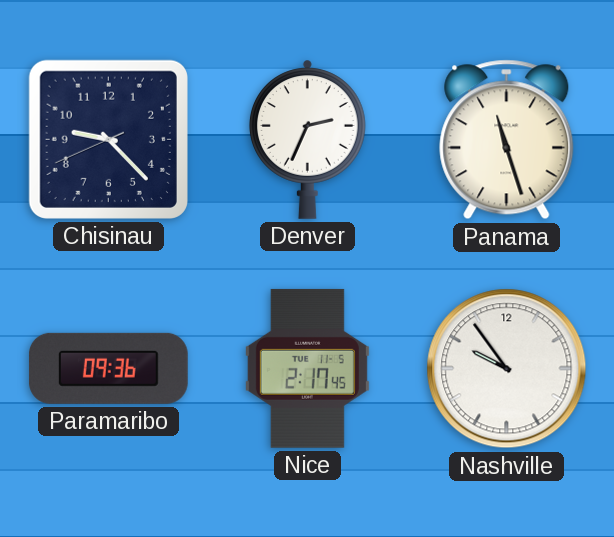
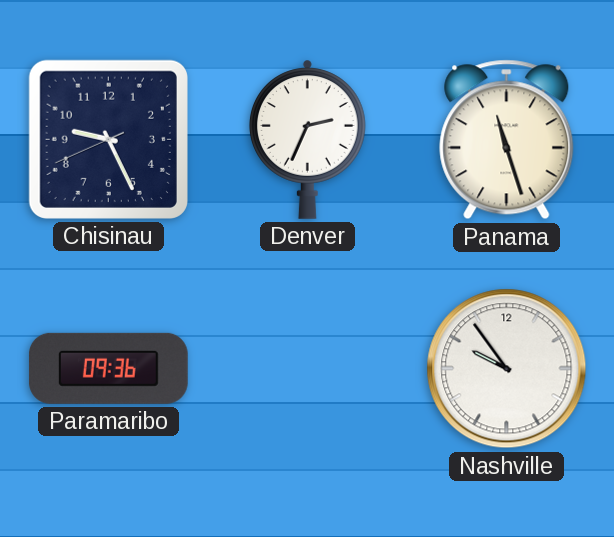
Chisinau: 9:22 -> 9:25
Nice: 2:17 -> none
